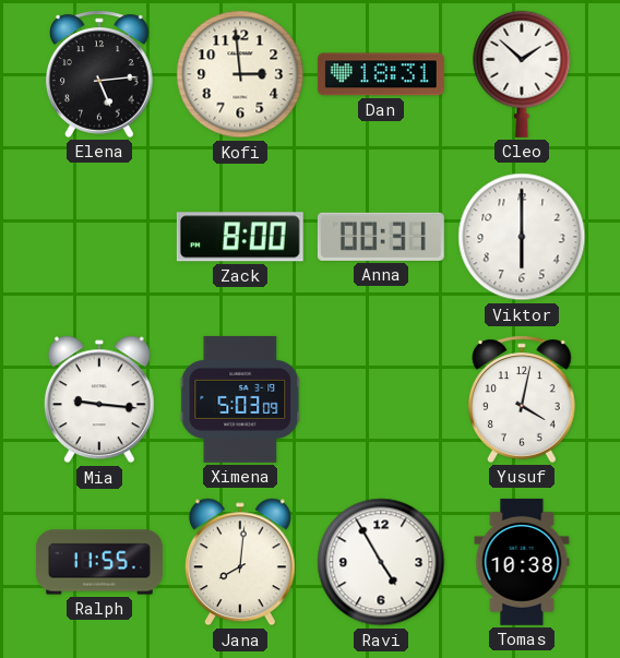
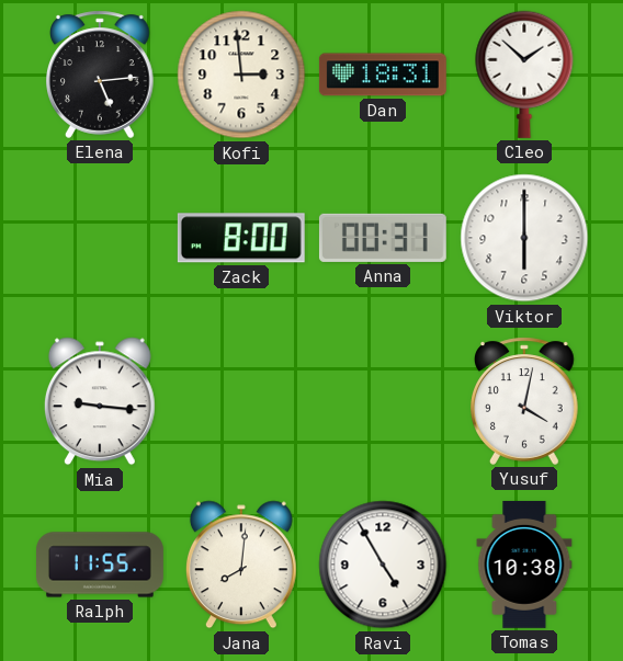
Ximena: 5:03 -> none
